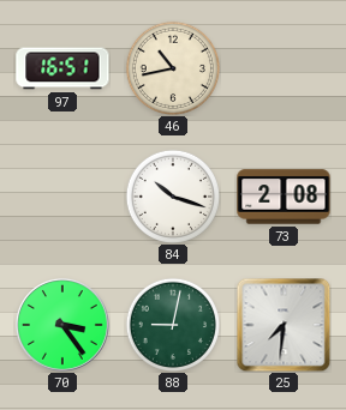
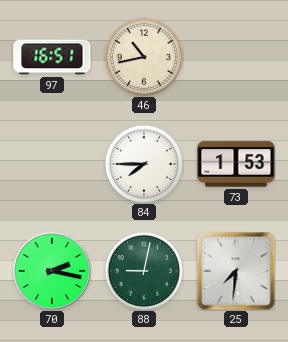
84: 10:18 -> 7:45
73: 2:08 -> 1:53
70: 3:24 -> 2:17
